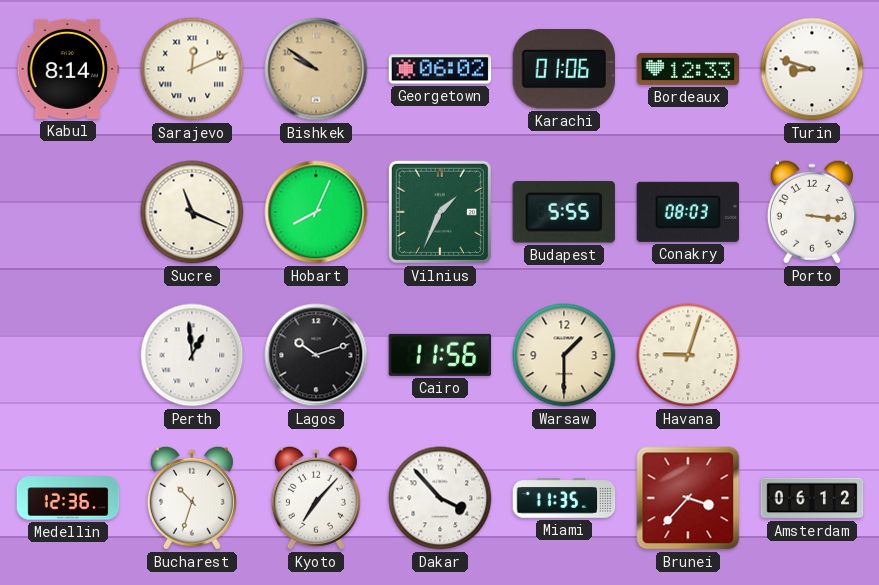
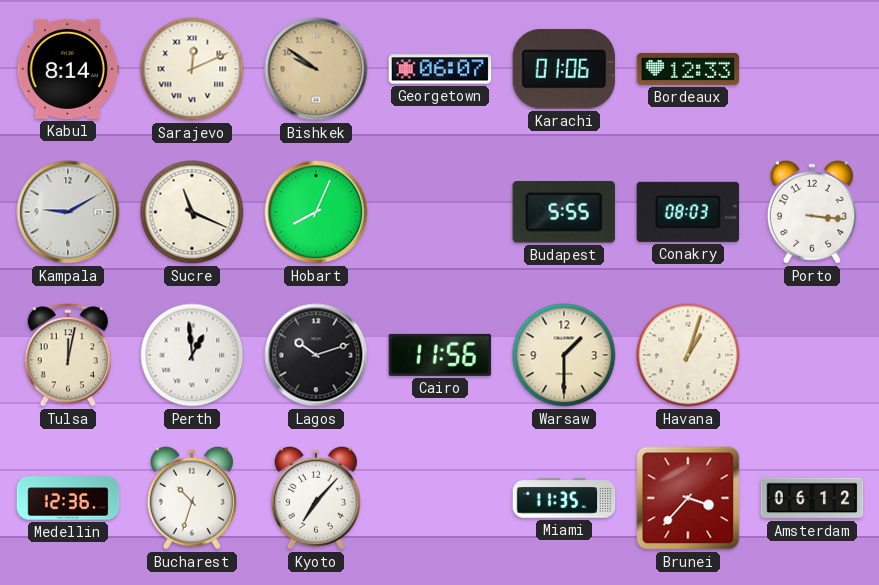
Georgetown: 06:02 -> 06:07
Turin: 8:48 -> none
Kampala: none -> 9:10
Vilnius: 1:34 -> none
Tulsa: none -> 12:02
Havana: 9:03 -> 1:03
Dakar: 3:53 -> none
